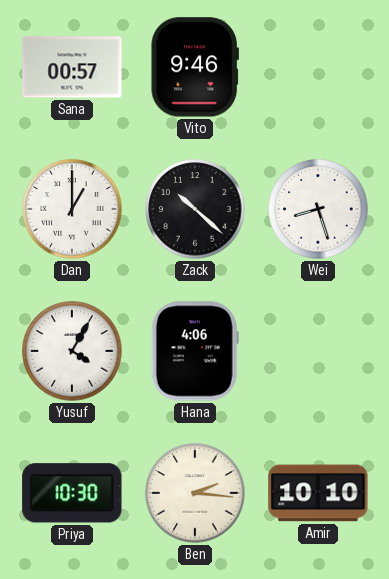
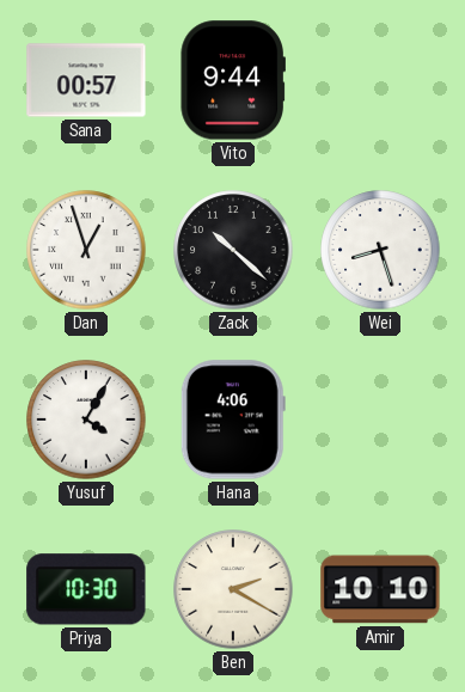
Vito: 9:46 -> 9:44
Dan: 1:00 -> 12:57
Ben: 2:16 -> 2:20
